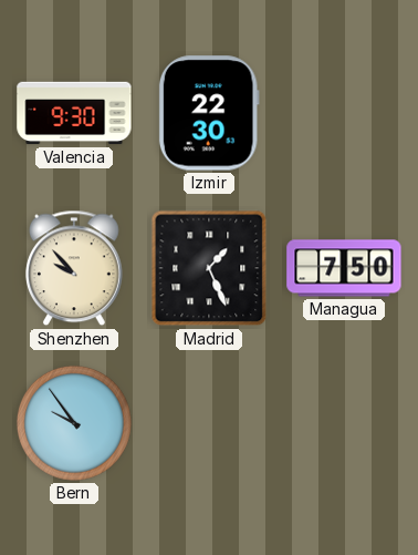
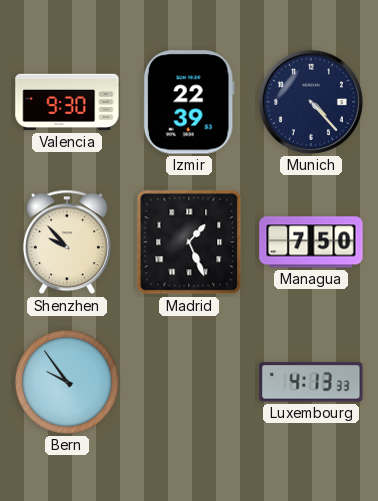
Izmir: 22:30 -> 22:39
Munich: none -> 4:23
Luxembourg: none -> 4:13
